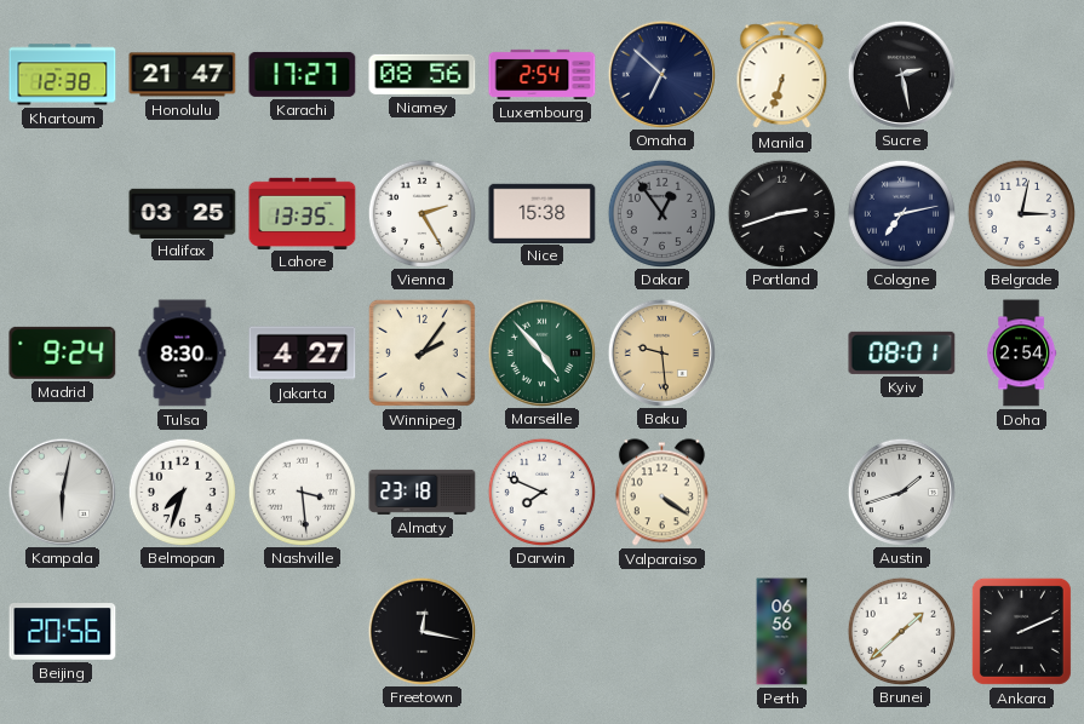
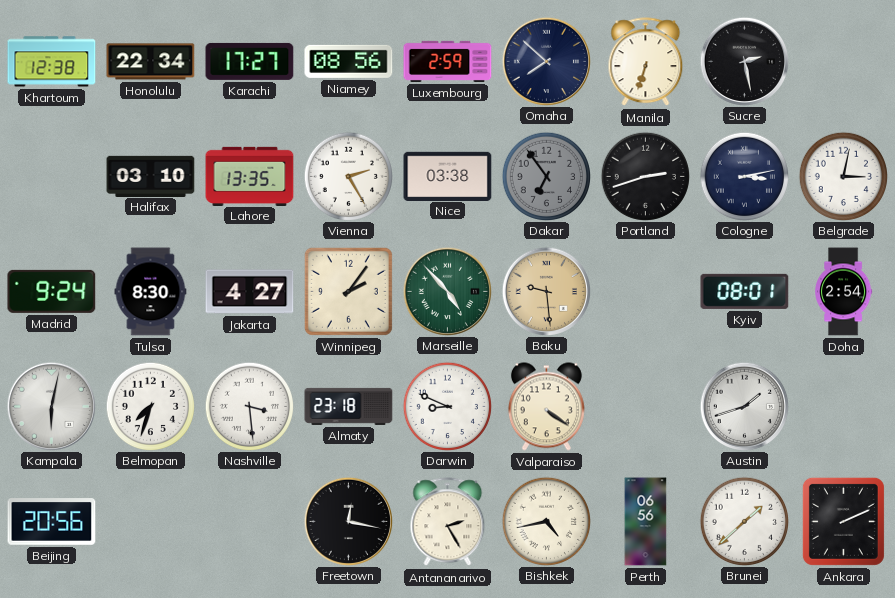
Honolulu: 21:47 -> 22:34
Luxembourg: 2:54 -> 2:59
Omaha: 6:52 -> 7:52
Halifax: 03:25 -> 03:10
Nice: 15:38 -> 03:38
Dakar: 12:54 -> 6:54
Cologne: 7:13 -> 3:13
Darwin: 7:49 -> 8:49
Antananarivo: none -> 2:25
Bishkek: none -> 4:43
